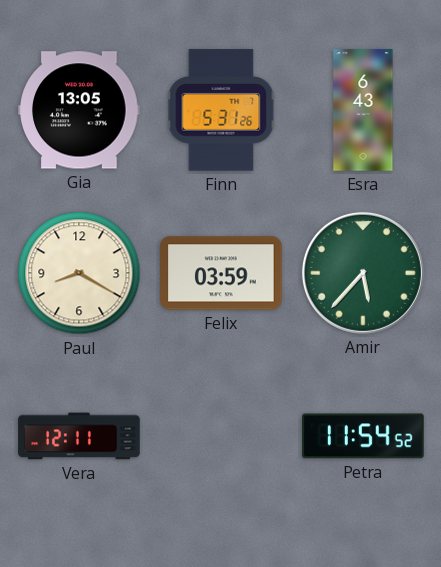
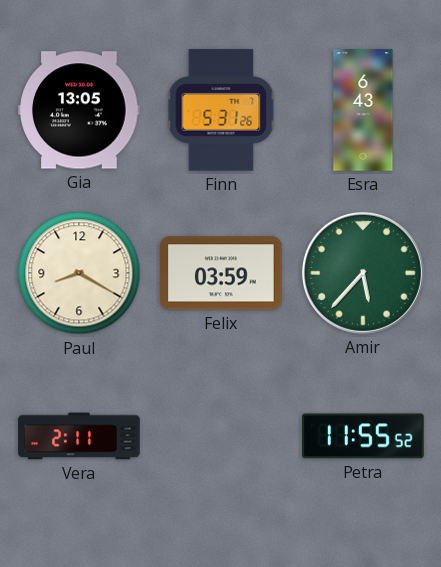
Vera: 12:11 -> 2:11
Petra: 11:54 -> 11:55
